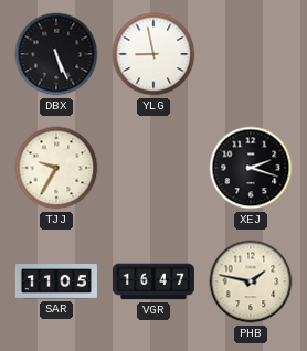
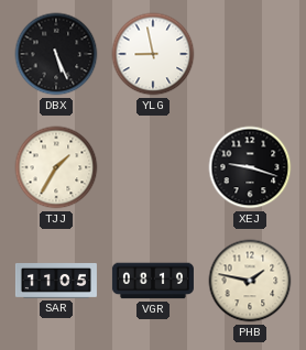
TJJ: 9:35 -> 1:35
XEJ: 2:18 -> 9:18
VGR: 16:47 -> 08:19
